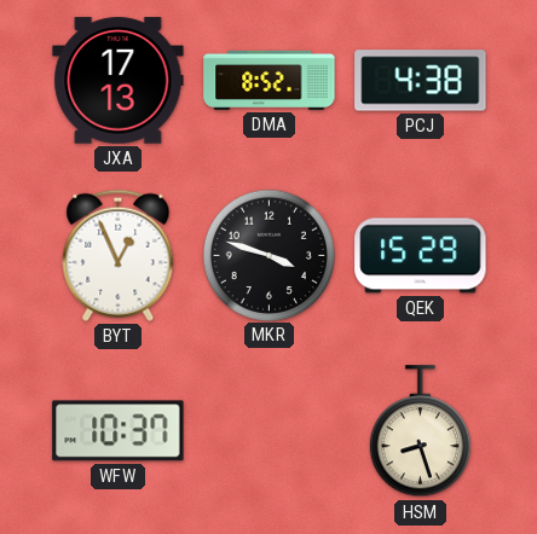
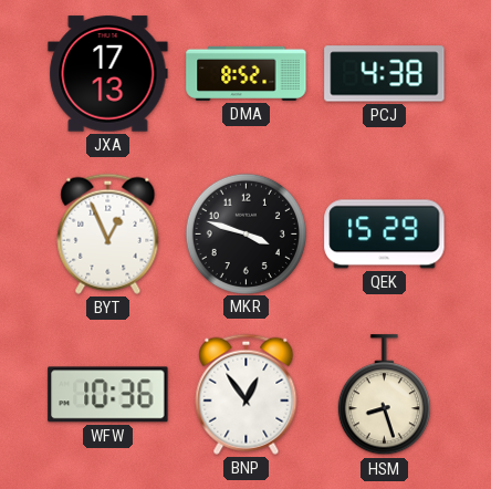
WFW: 10:37 -> 10:36
BNP: none -> 12:54
